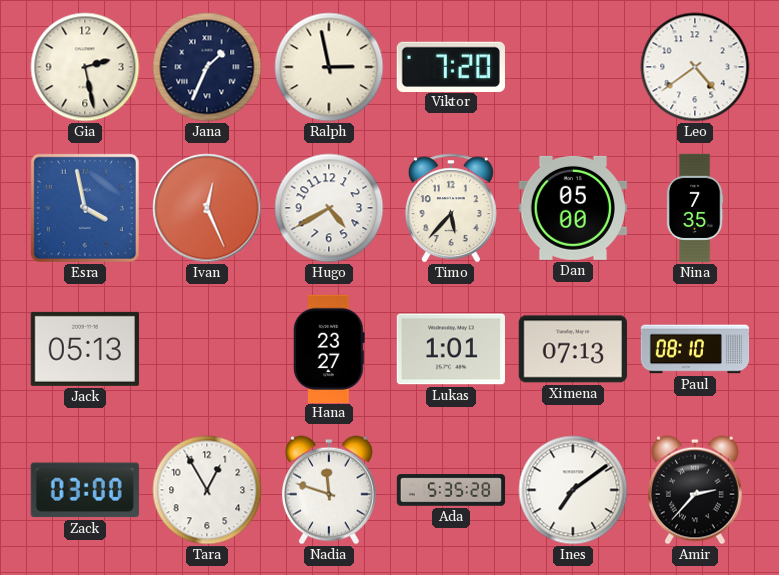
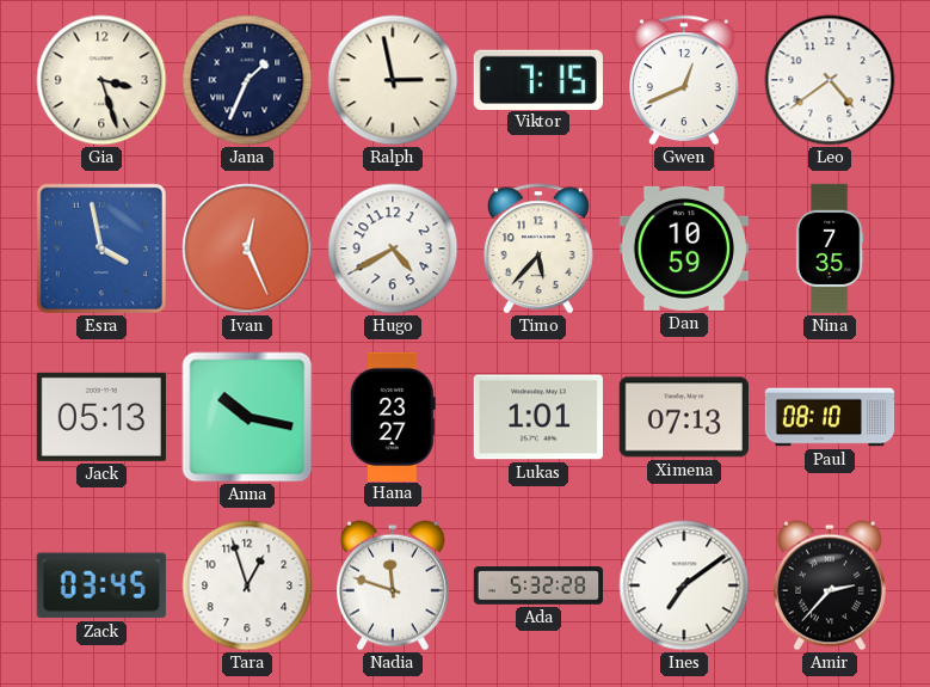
Gia: 2:28 -> 3:27
Viktor: 7:20 -> 7:15
Gwen: none -> 12:41
Dan: 05:00 -> 10:59
Anna: none -> 10:17
Zack: 03:00 -> 03:45
Tara: 12:55 -> 12:57
Ada: 5:35 -> 5:32
